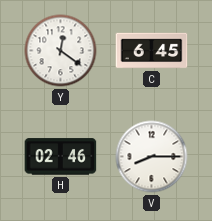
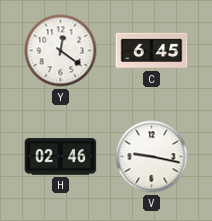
V: 8:15 -> 9:17
